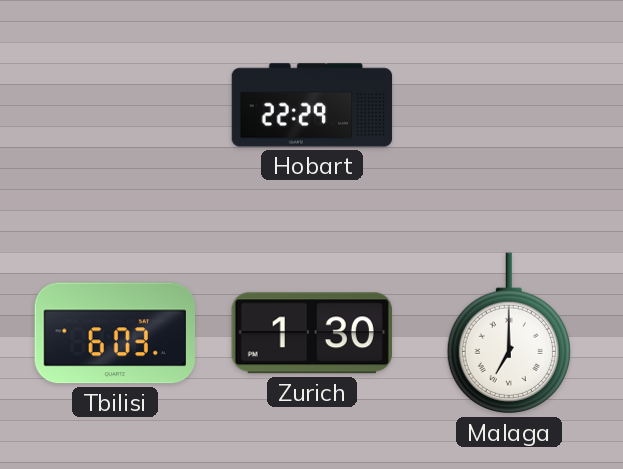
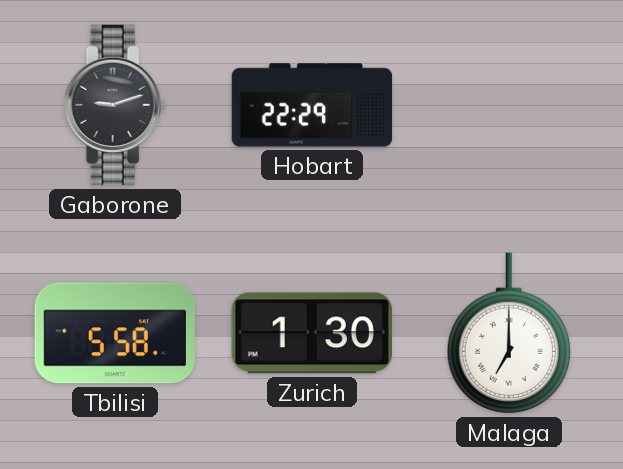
Gaborone: none -> 9:12
Tbilisi: 6:03 -> 5:58
